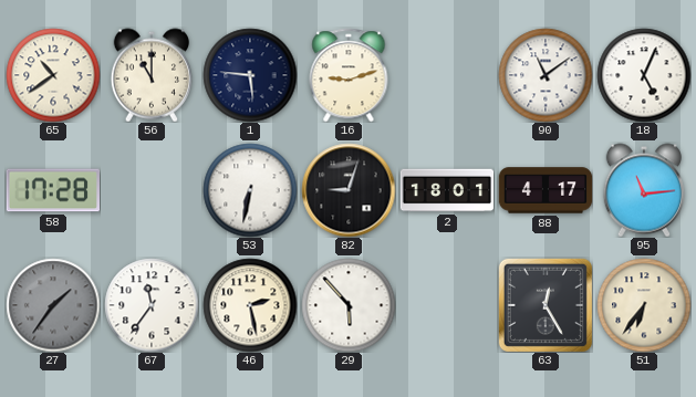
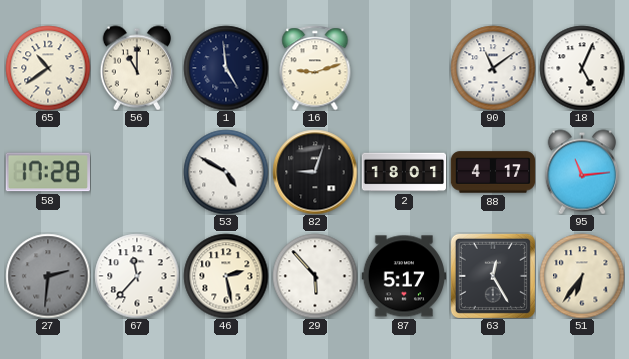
1: 5:46 -> 4:59
53: 6:32 -> 4:50
27: 1:36 -> 2:31
67: 11:36 -> 11:37
87: none -> 5:17
